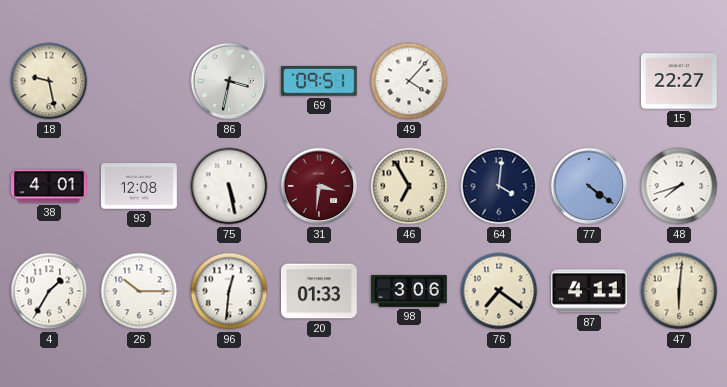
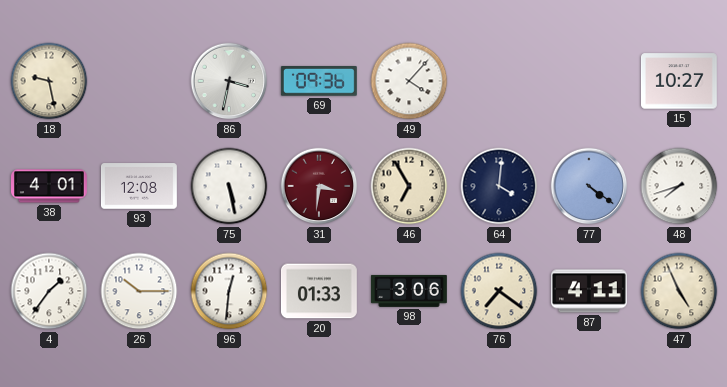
69: 09:51 -> 09:36
15: 22:27 -> 10:27
4: 1:35 -> 1:36
47: 6:01 -> 4:56
